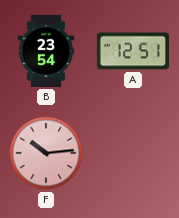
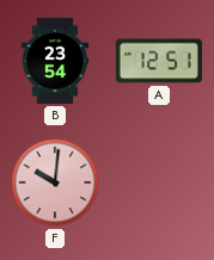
F: 10:14 -> 10:01
